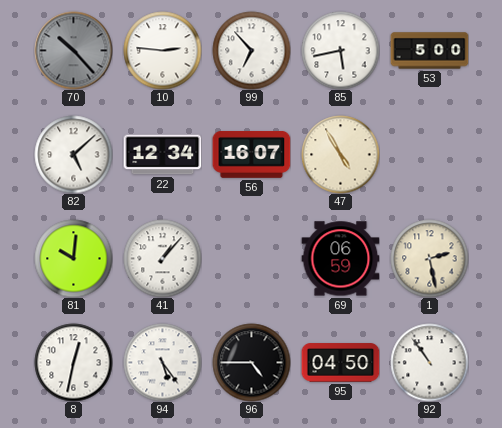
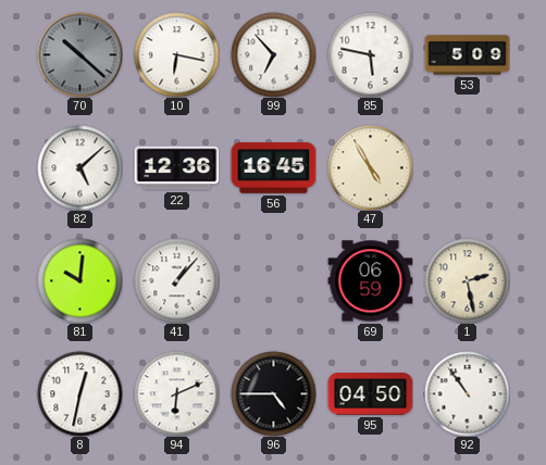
70: 10:23 -> 10:22
10: 2:46 -> 6:17
85: 5:43 -> 5:47
53: 5:00 -> 5:09
22: 12:34 -> 12:36
56: 16:07 -> 16:45
94: 5:24 -> 6:11
